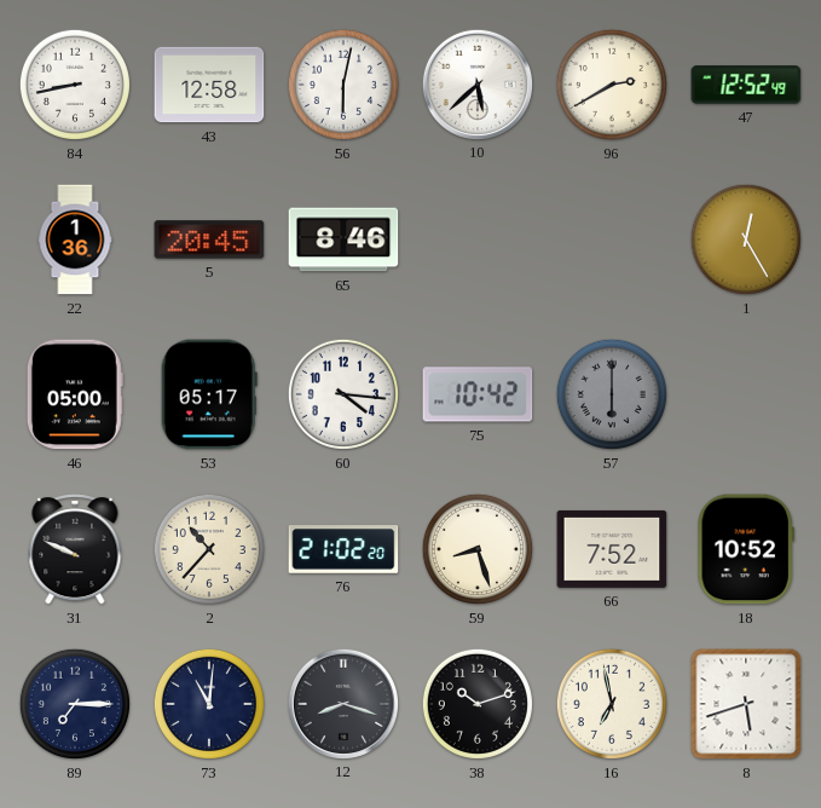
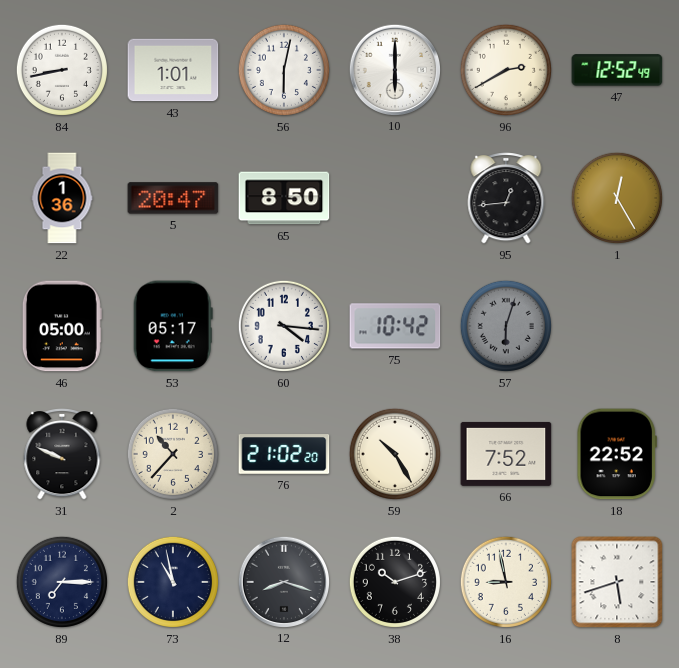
43: 12:58 -> 1:01
10: 5:38 -> 6:00
5: 20:45 -> 20:47
65: 8:46 -> 8:50
95: none -> 12:44
57: 6:00 -> 6:03
59: 8:27 -> 10:25
18: 10:52 -> 22:52
73: 11:01 -> 10:58
16: 6:58 -> 8:58
